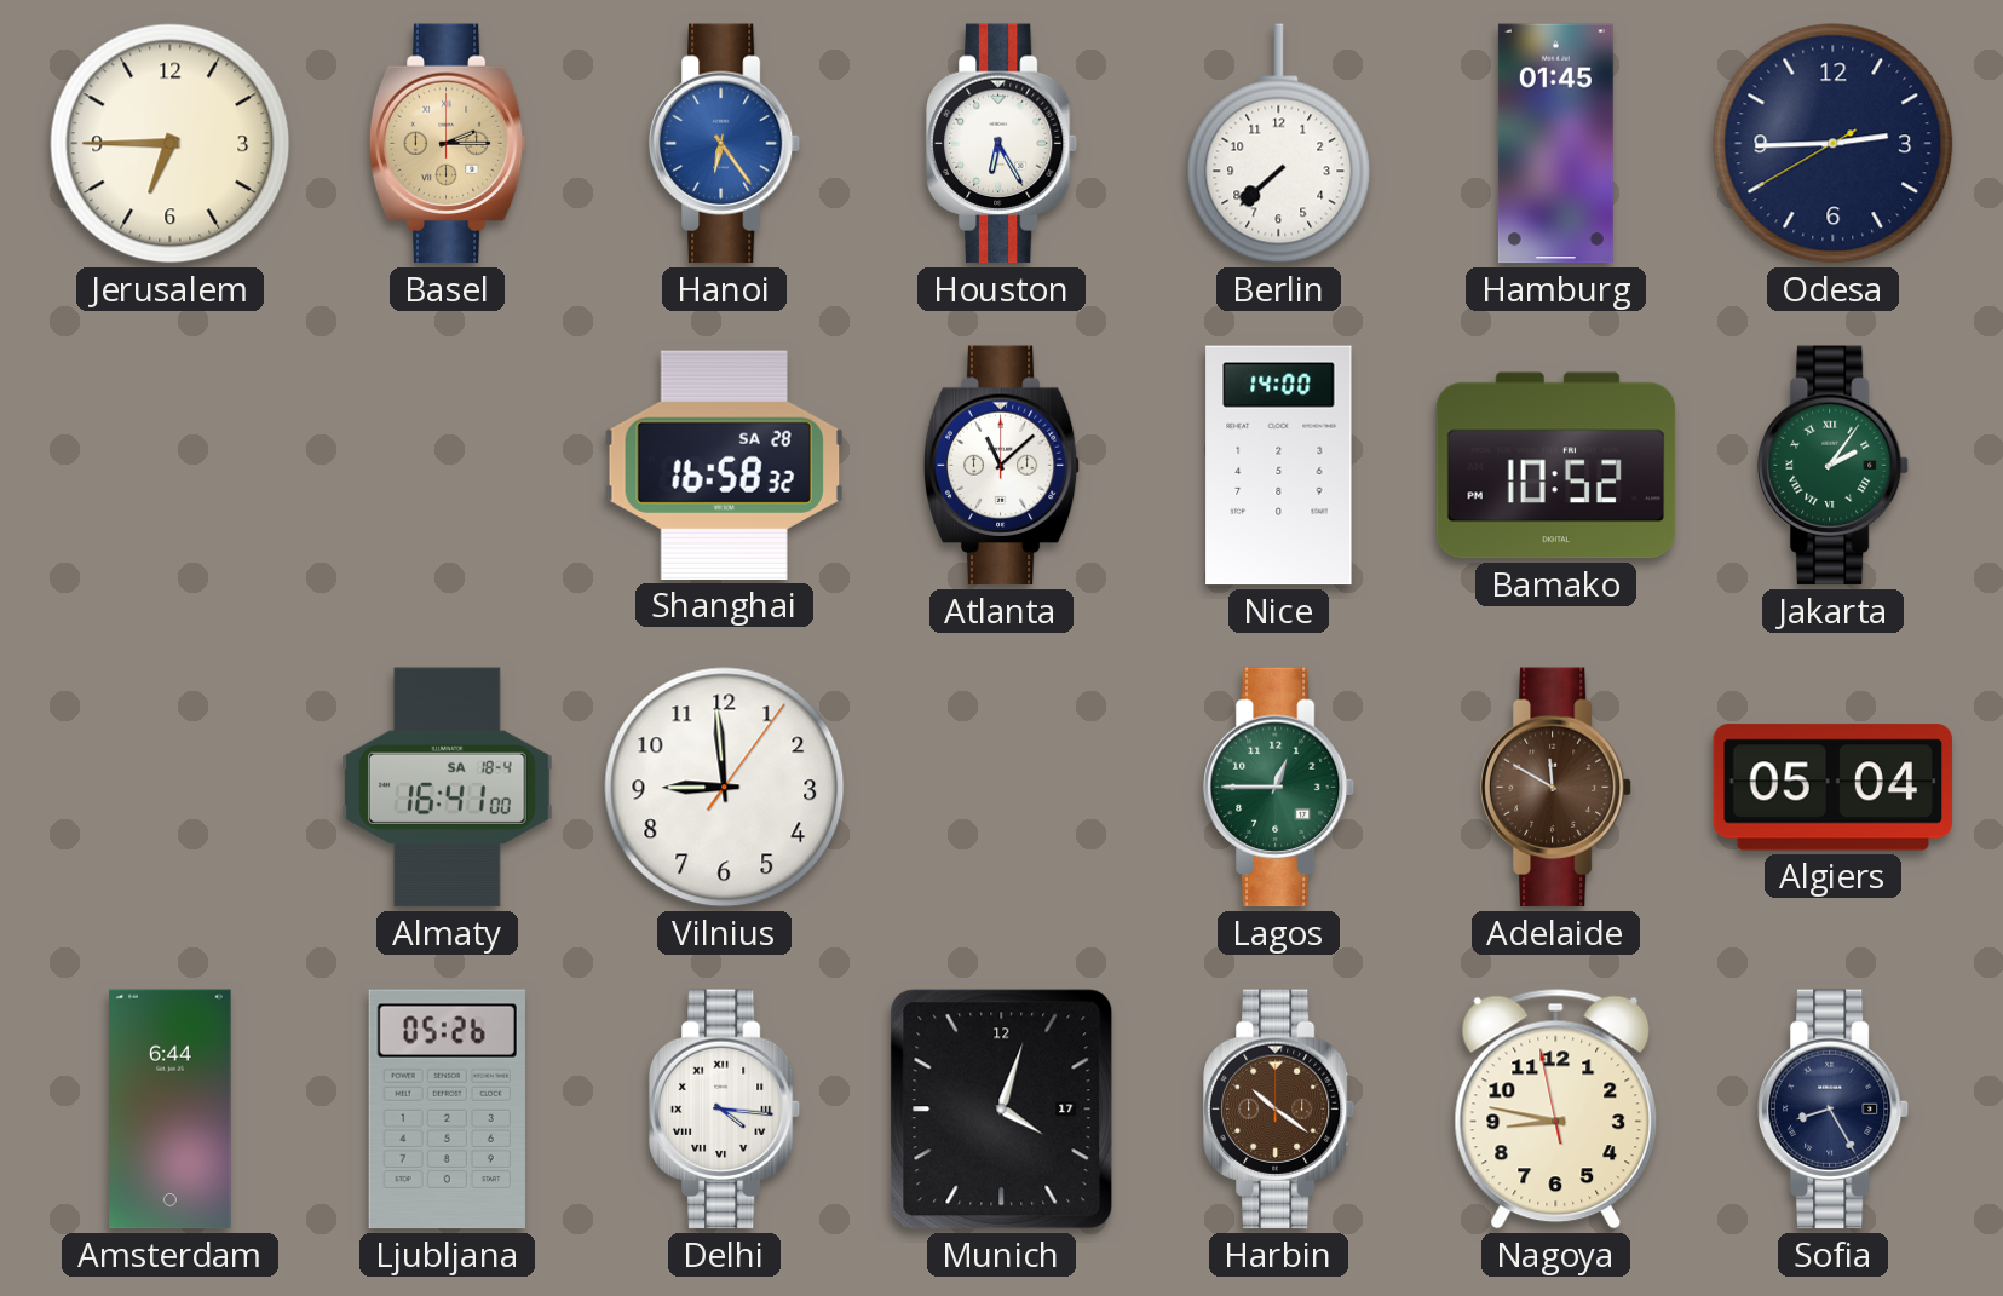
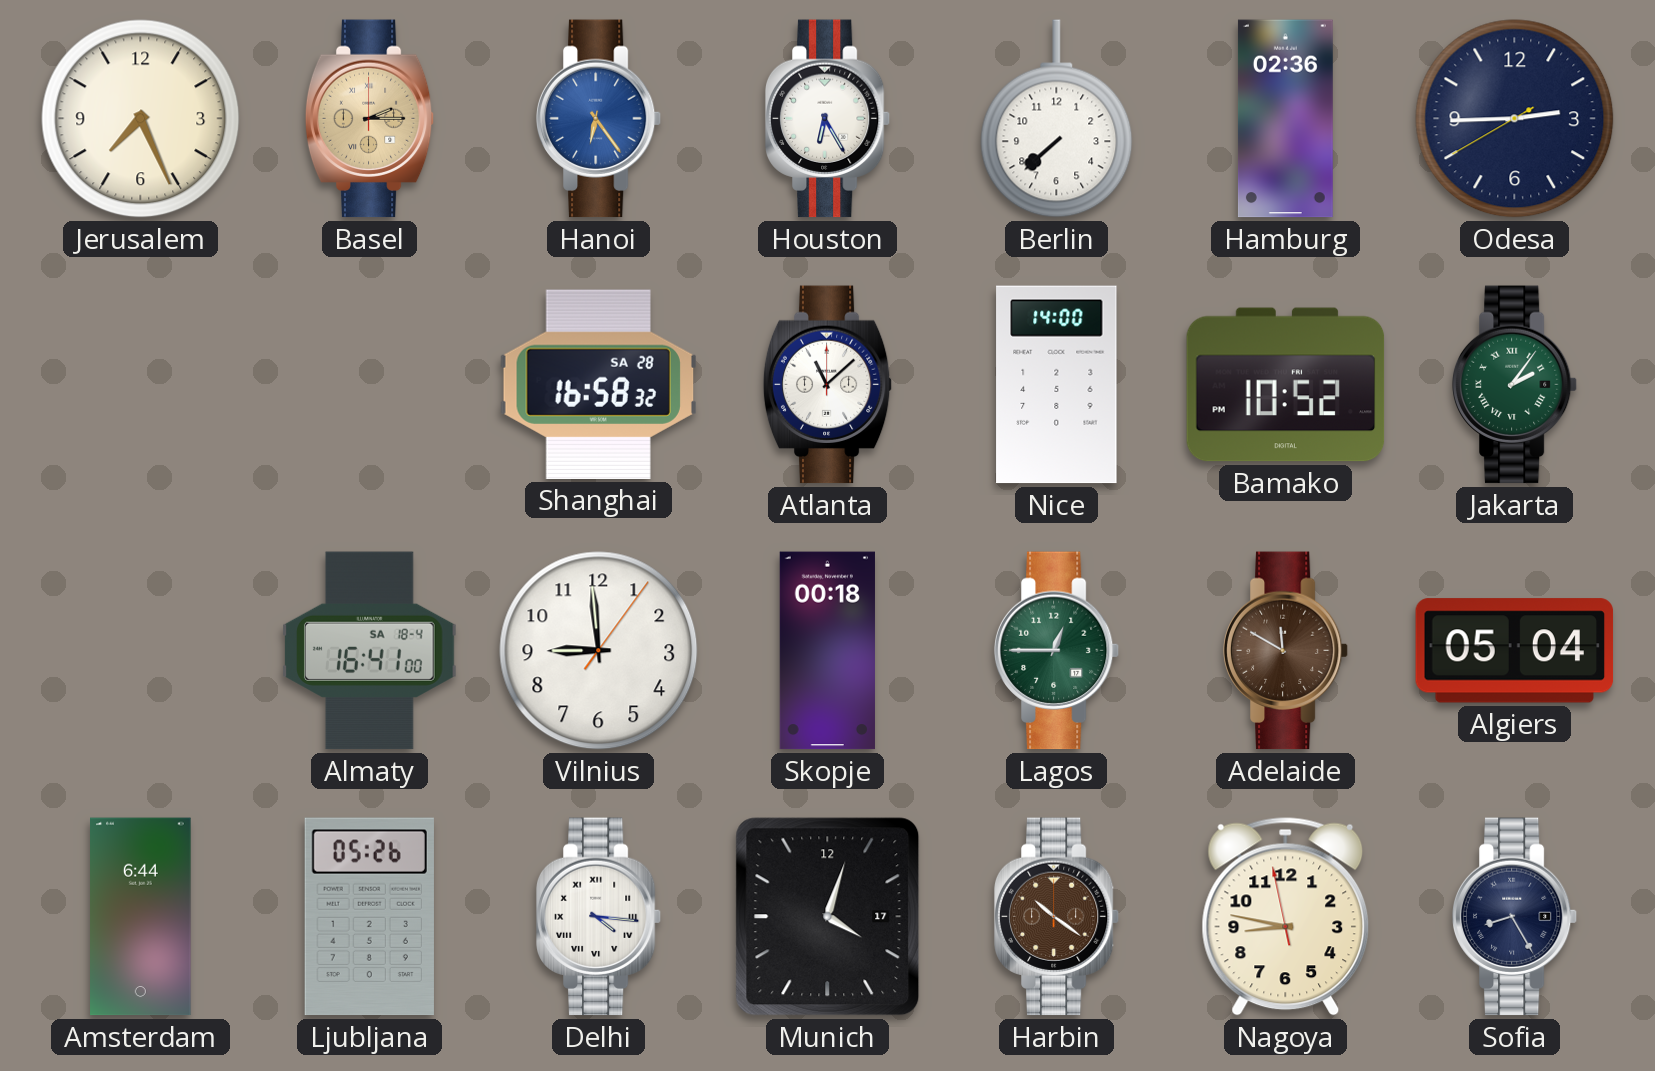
Jerusalem: 6:45 -> 7:26
Hamburg: 01:45 -> 02:36
Skopje: none -> 00:18
